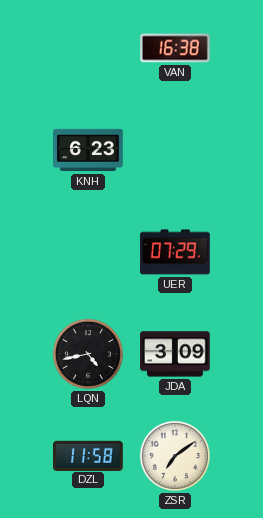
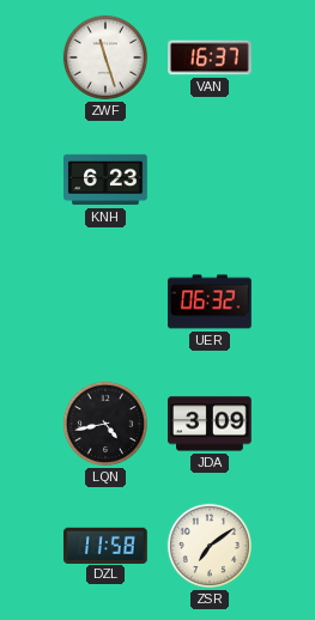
ZWF: none -> 11:27
VAN: 16:38 -> 16:37
UER: 07:29 -> 06:32
